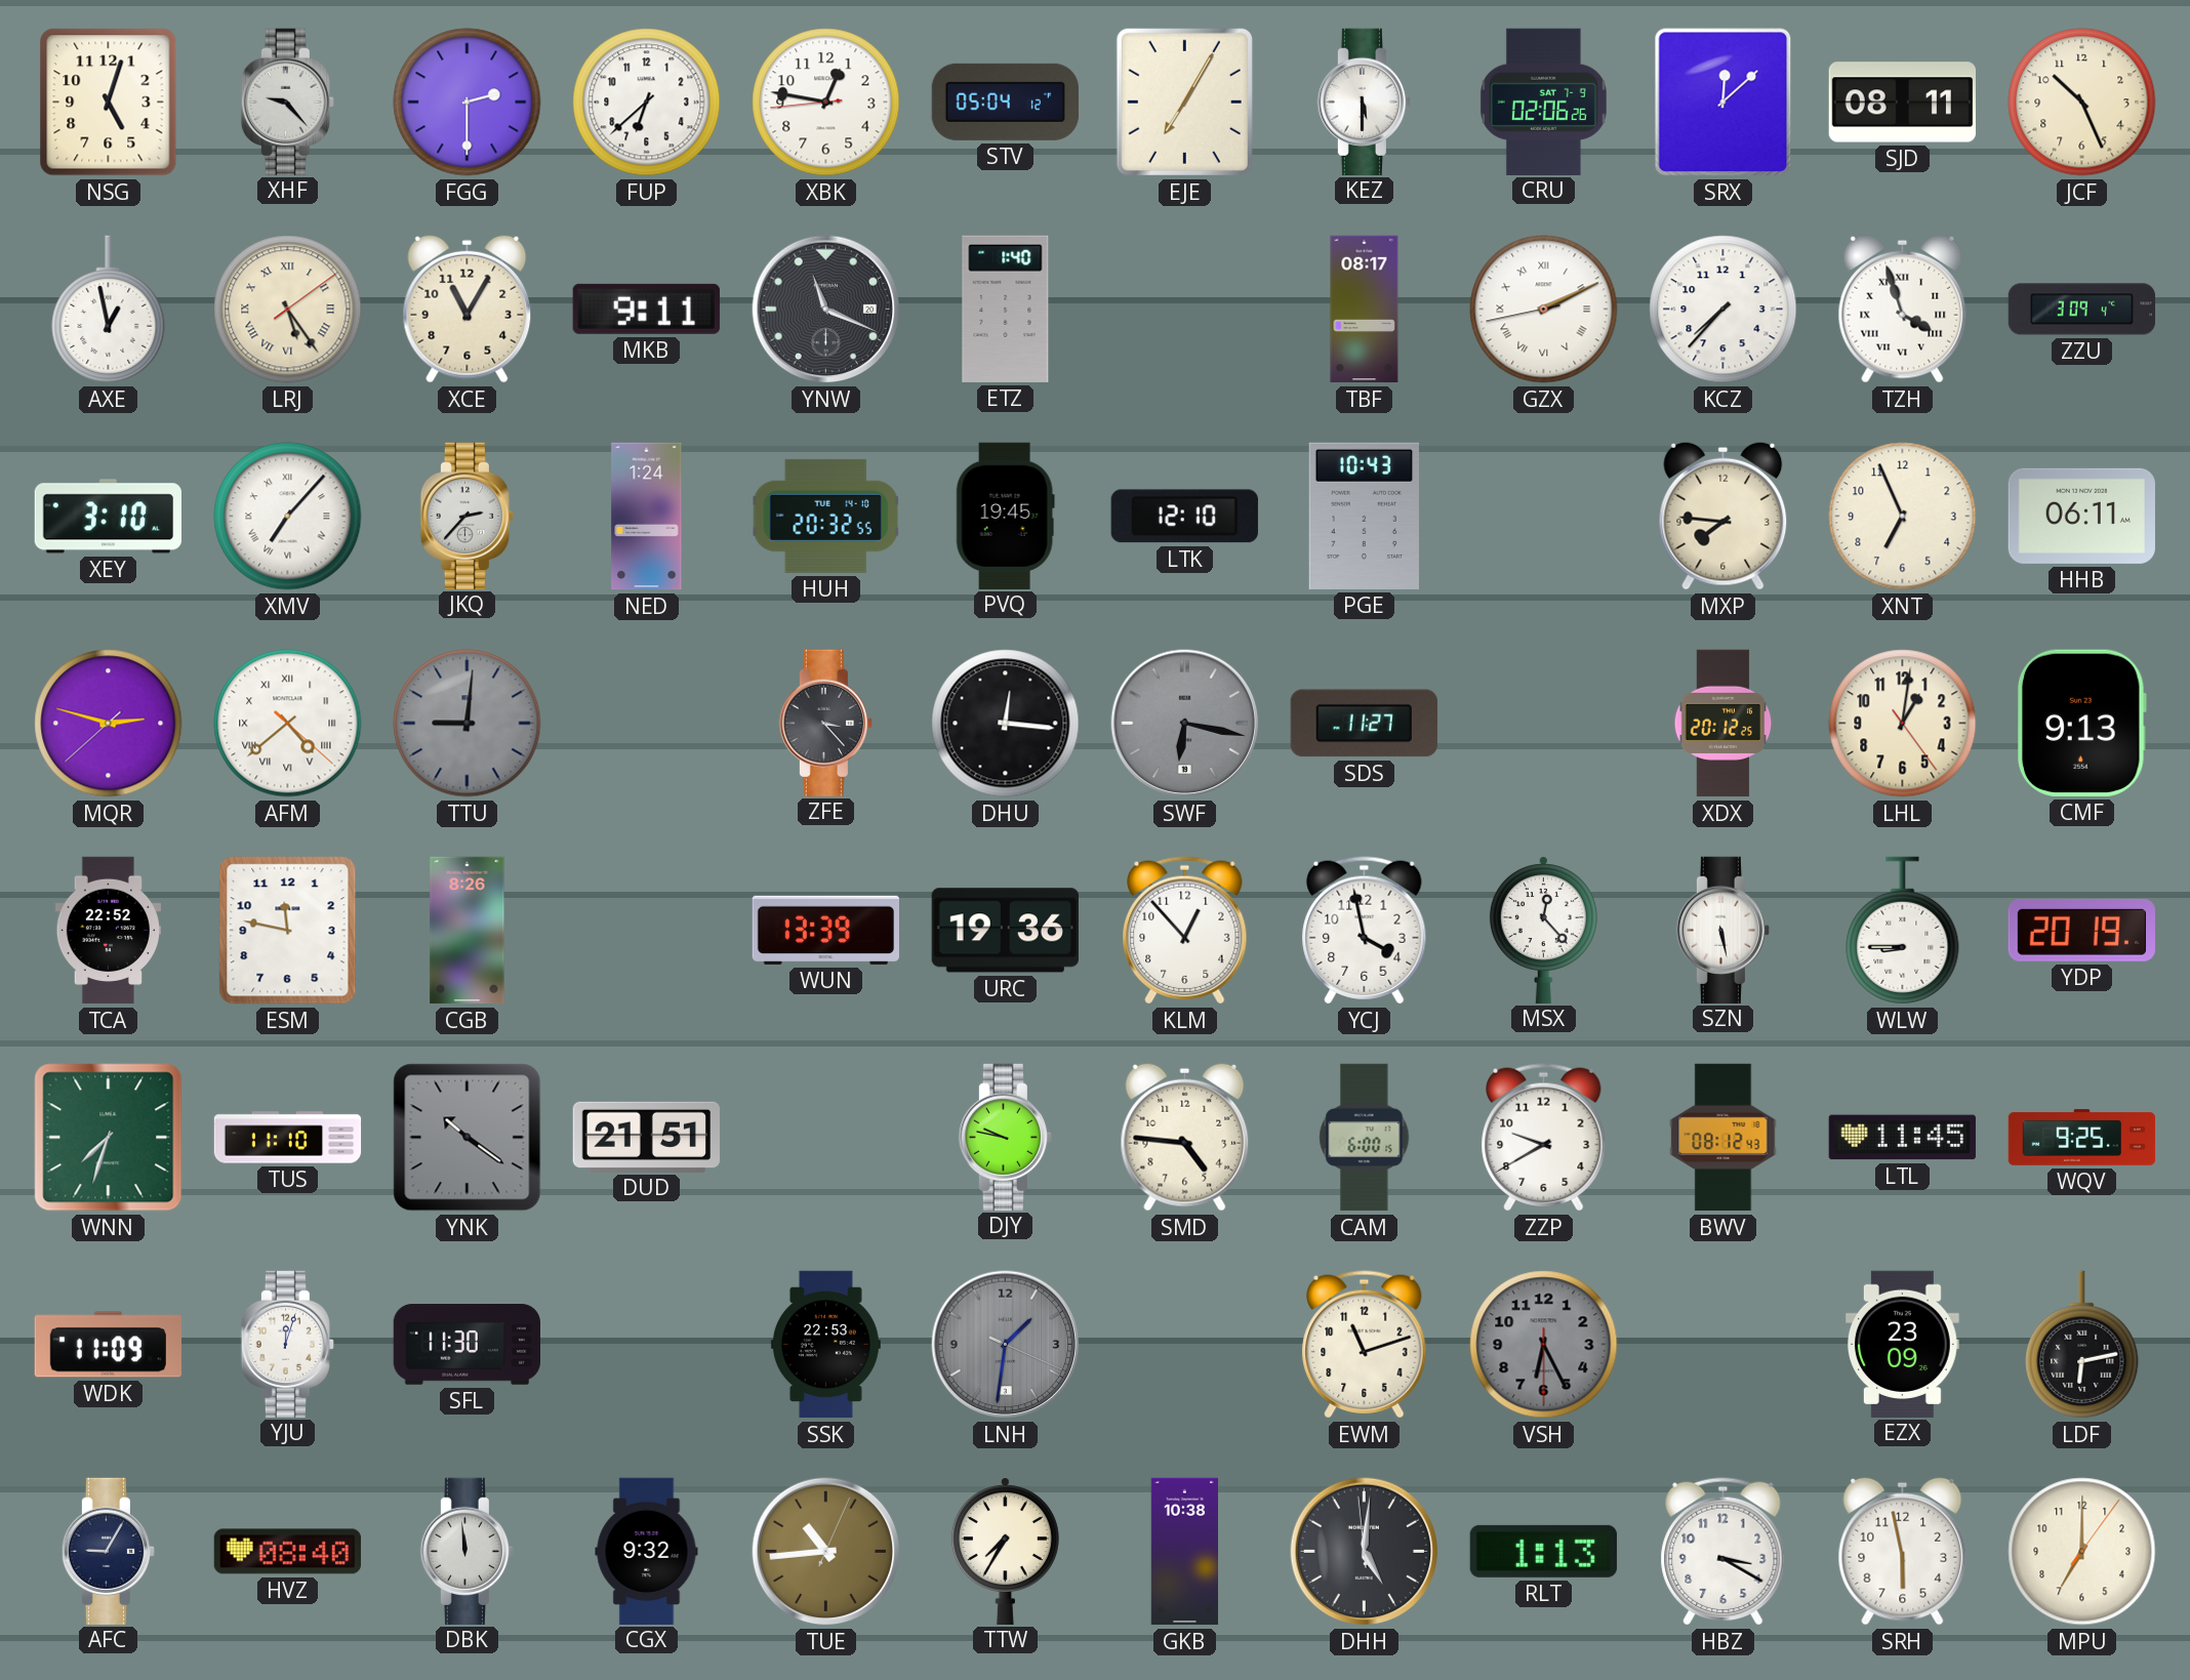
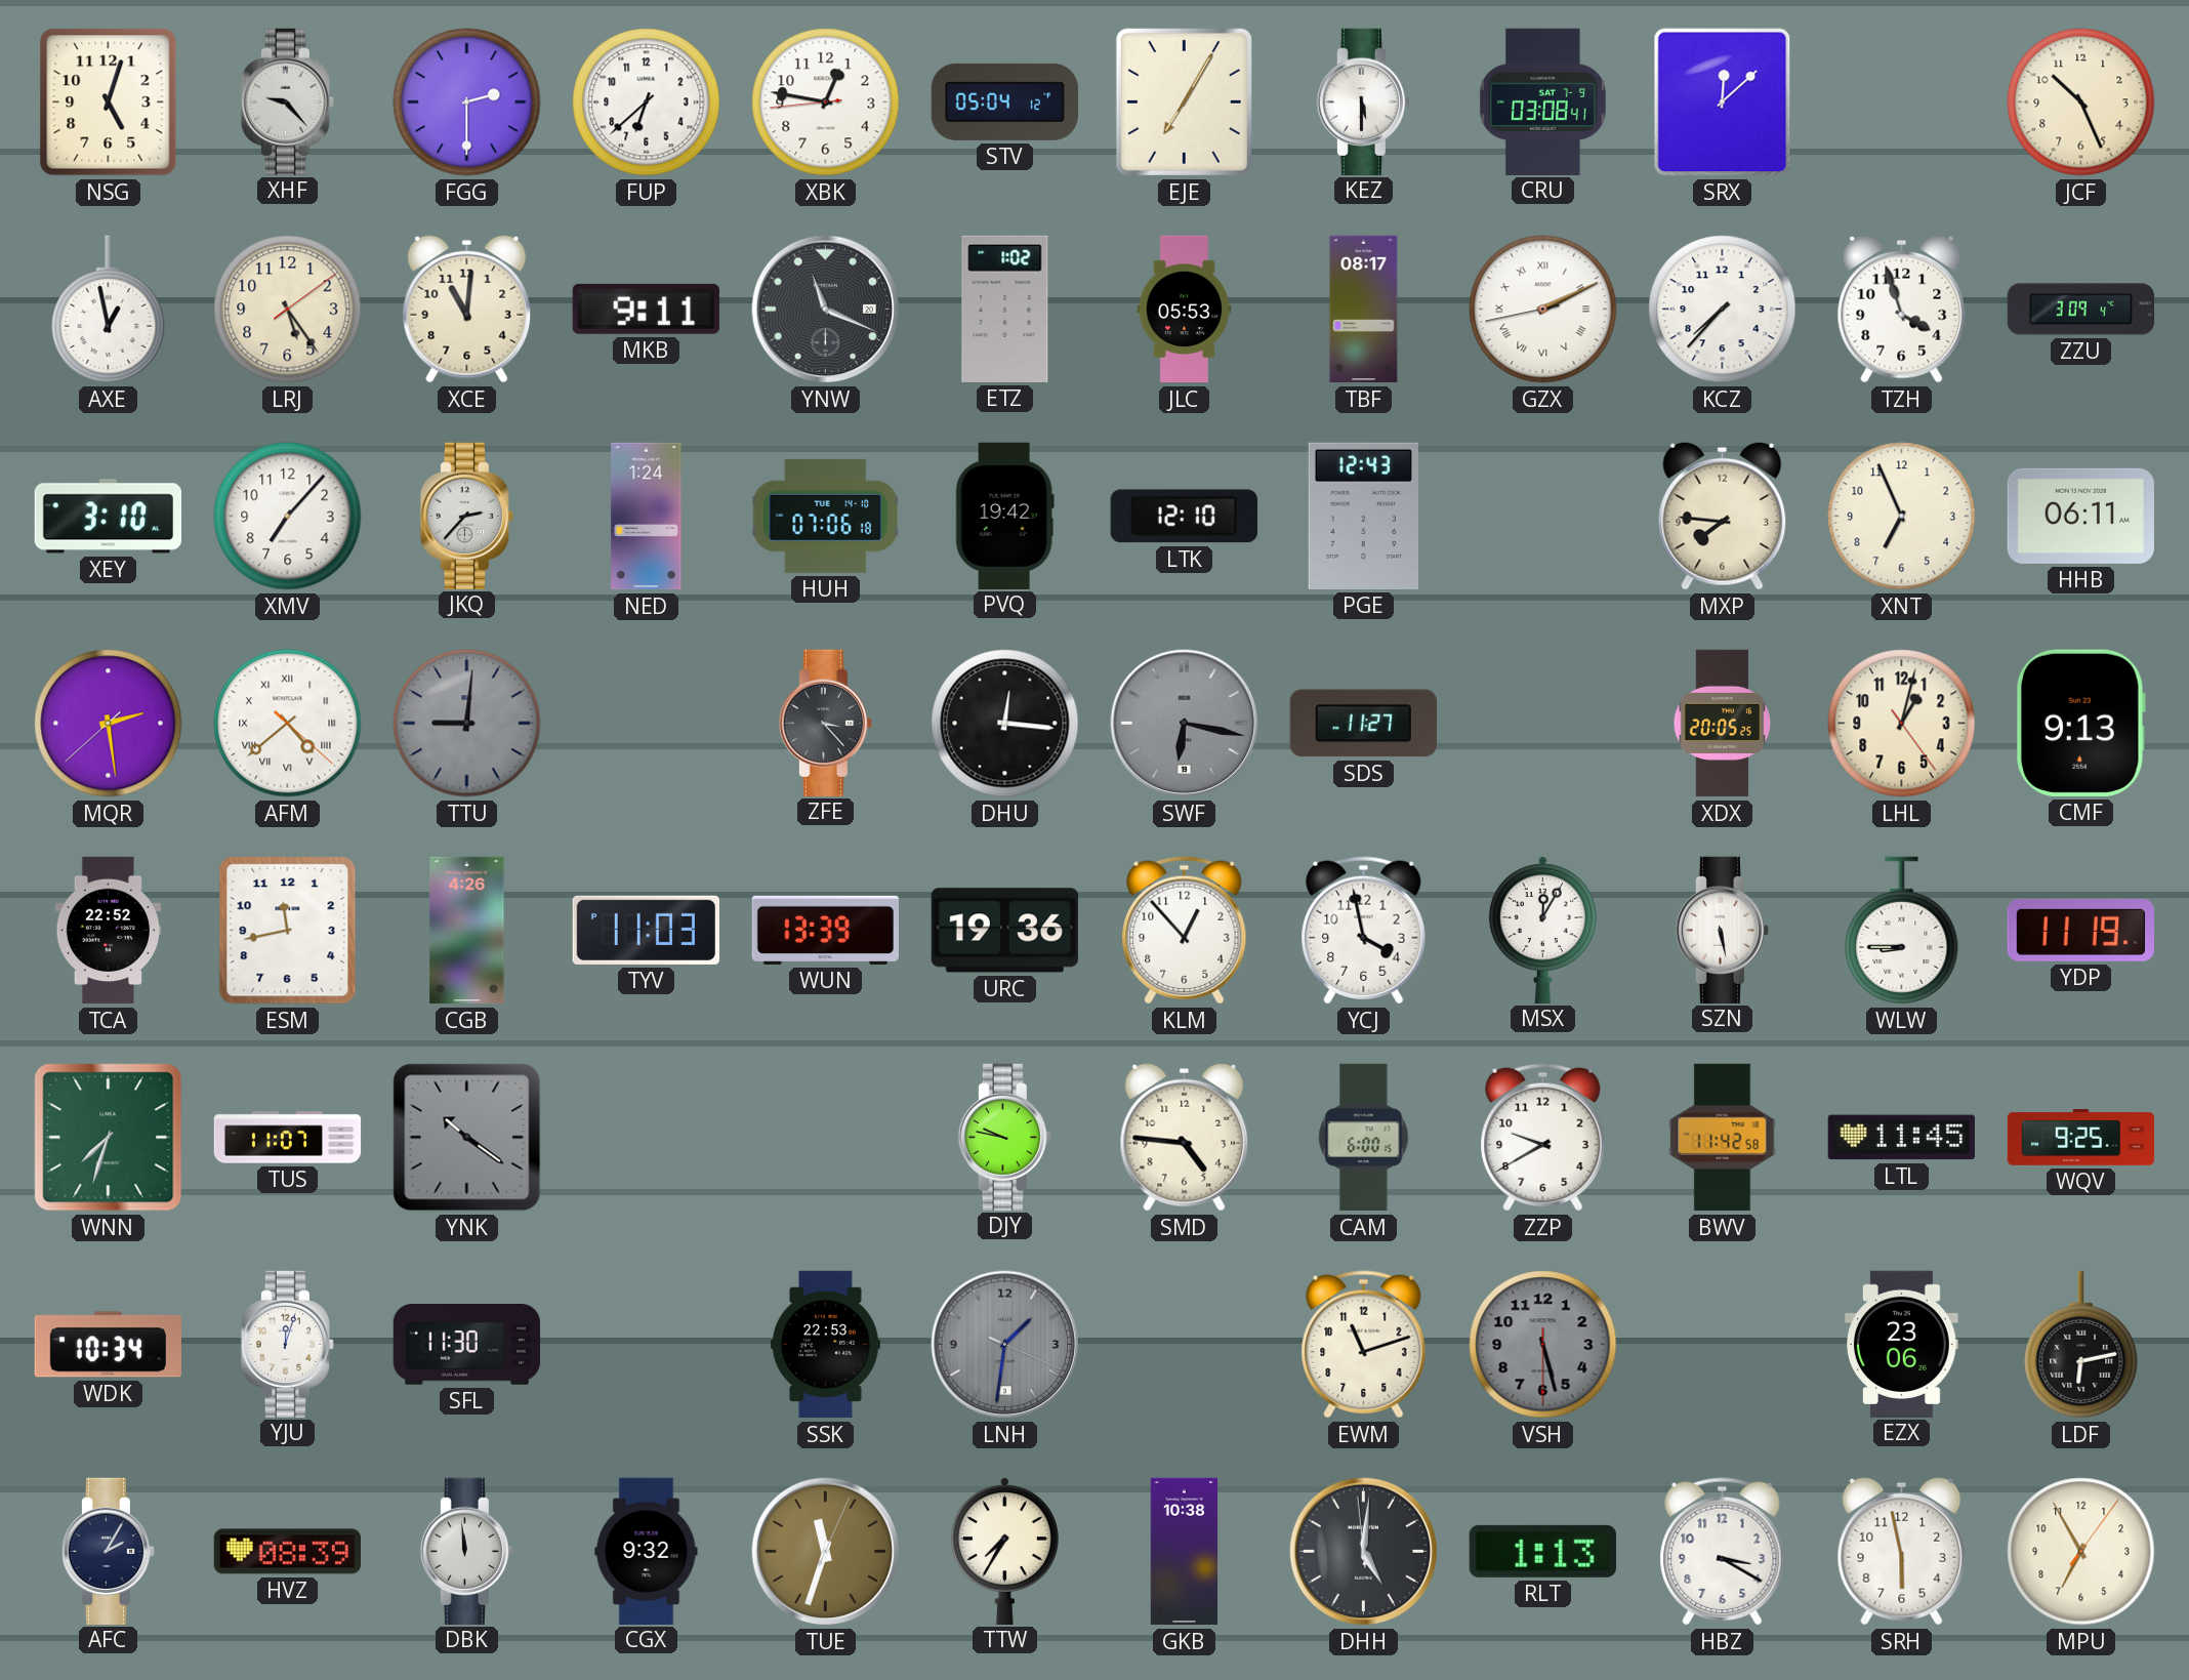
CRU: 02:06 -> 03:08
SJD: 08:11 -> none
LRJ numerals: Roman -> Arabic
XCE: 11:05 -> 11:01
ETZ: 1:40 -> 1:02
JLC: none -> 05:53
TZH numerals: Roman -> Arabic
XMV numerals: Roman -> Arabic
HUH: 20:32 -> 07:06
PVQ: 19:45 -> 19:42
PGE: 10:43 -> 12:43
MQR: 2:47 -> 2:28
XDX: 20:12 -> 20:05
LHL: 1:01 -> 1:02
ESM: 11:47 -> 11:43
CGB: 8:26 -> 4:26
TYV: none -> 11:03
MSX: 12:23 -> 12:05
YDP: 20:19 -> 11:19
TUS: 11:10 -> 11:07
DUD: 21:51 -> none
BWV: 08:12 -> 11:42
WDK: 11:09 -> 10:34
VSH: 6:25 -> 5:27
EZX: 23:09 -> 23:06
AFC: 9:05 -> 2:05
HVZ: 08:40 -> 08:39
TUE: 10:44 -> 11:33
MPU: 7:00 -> 6:55
